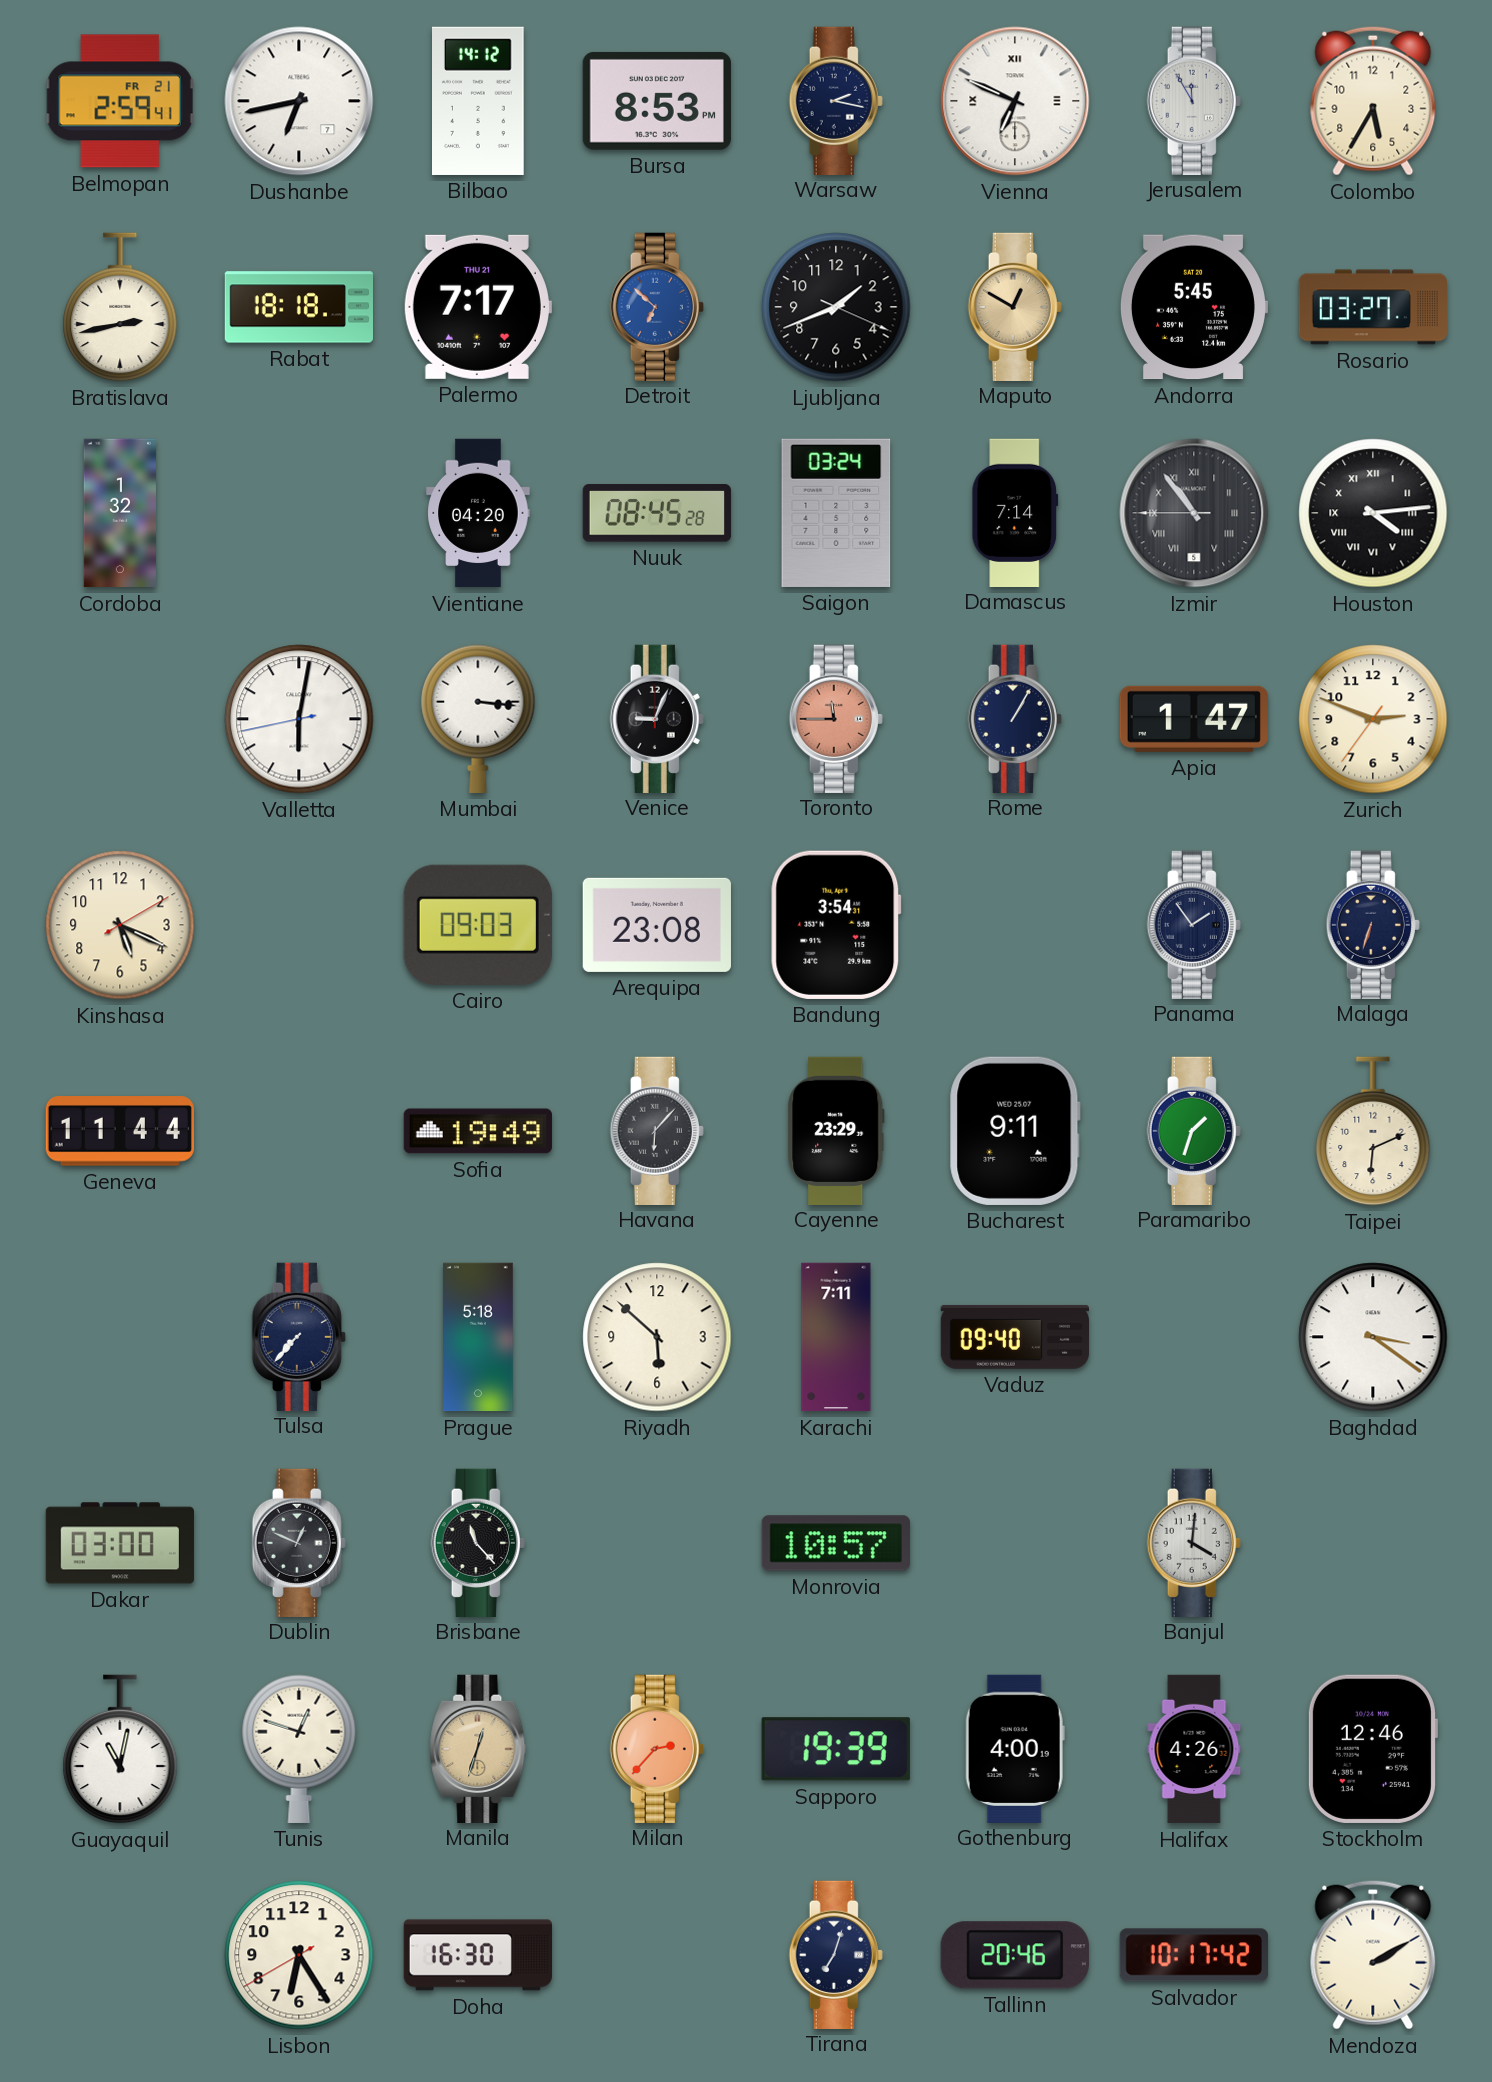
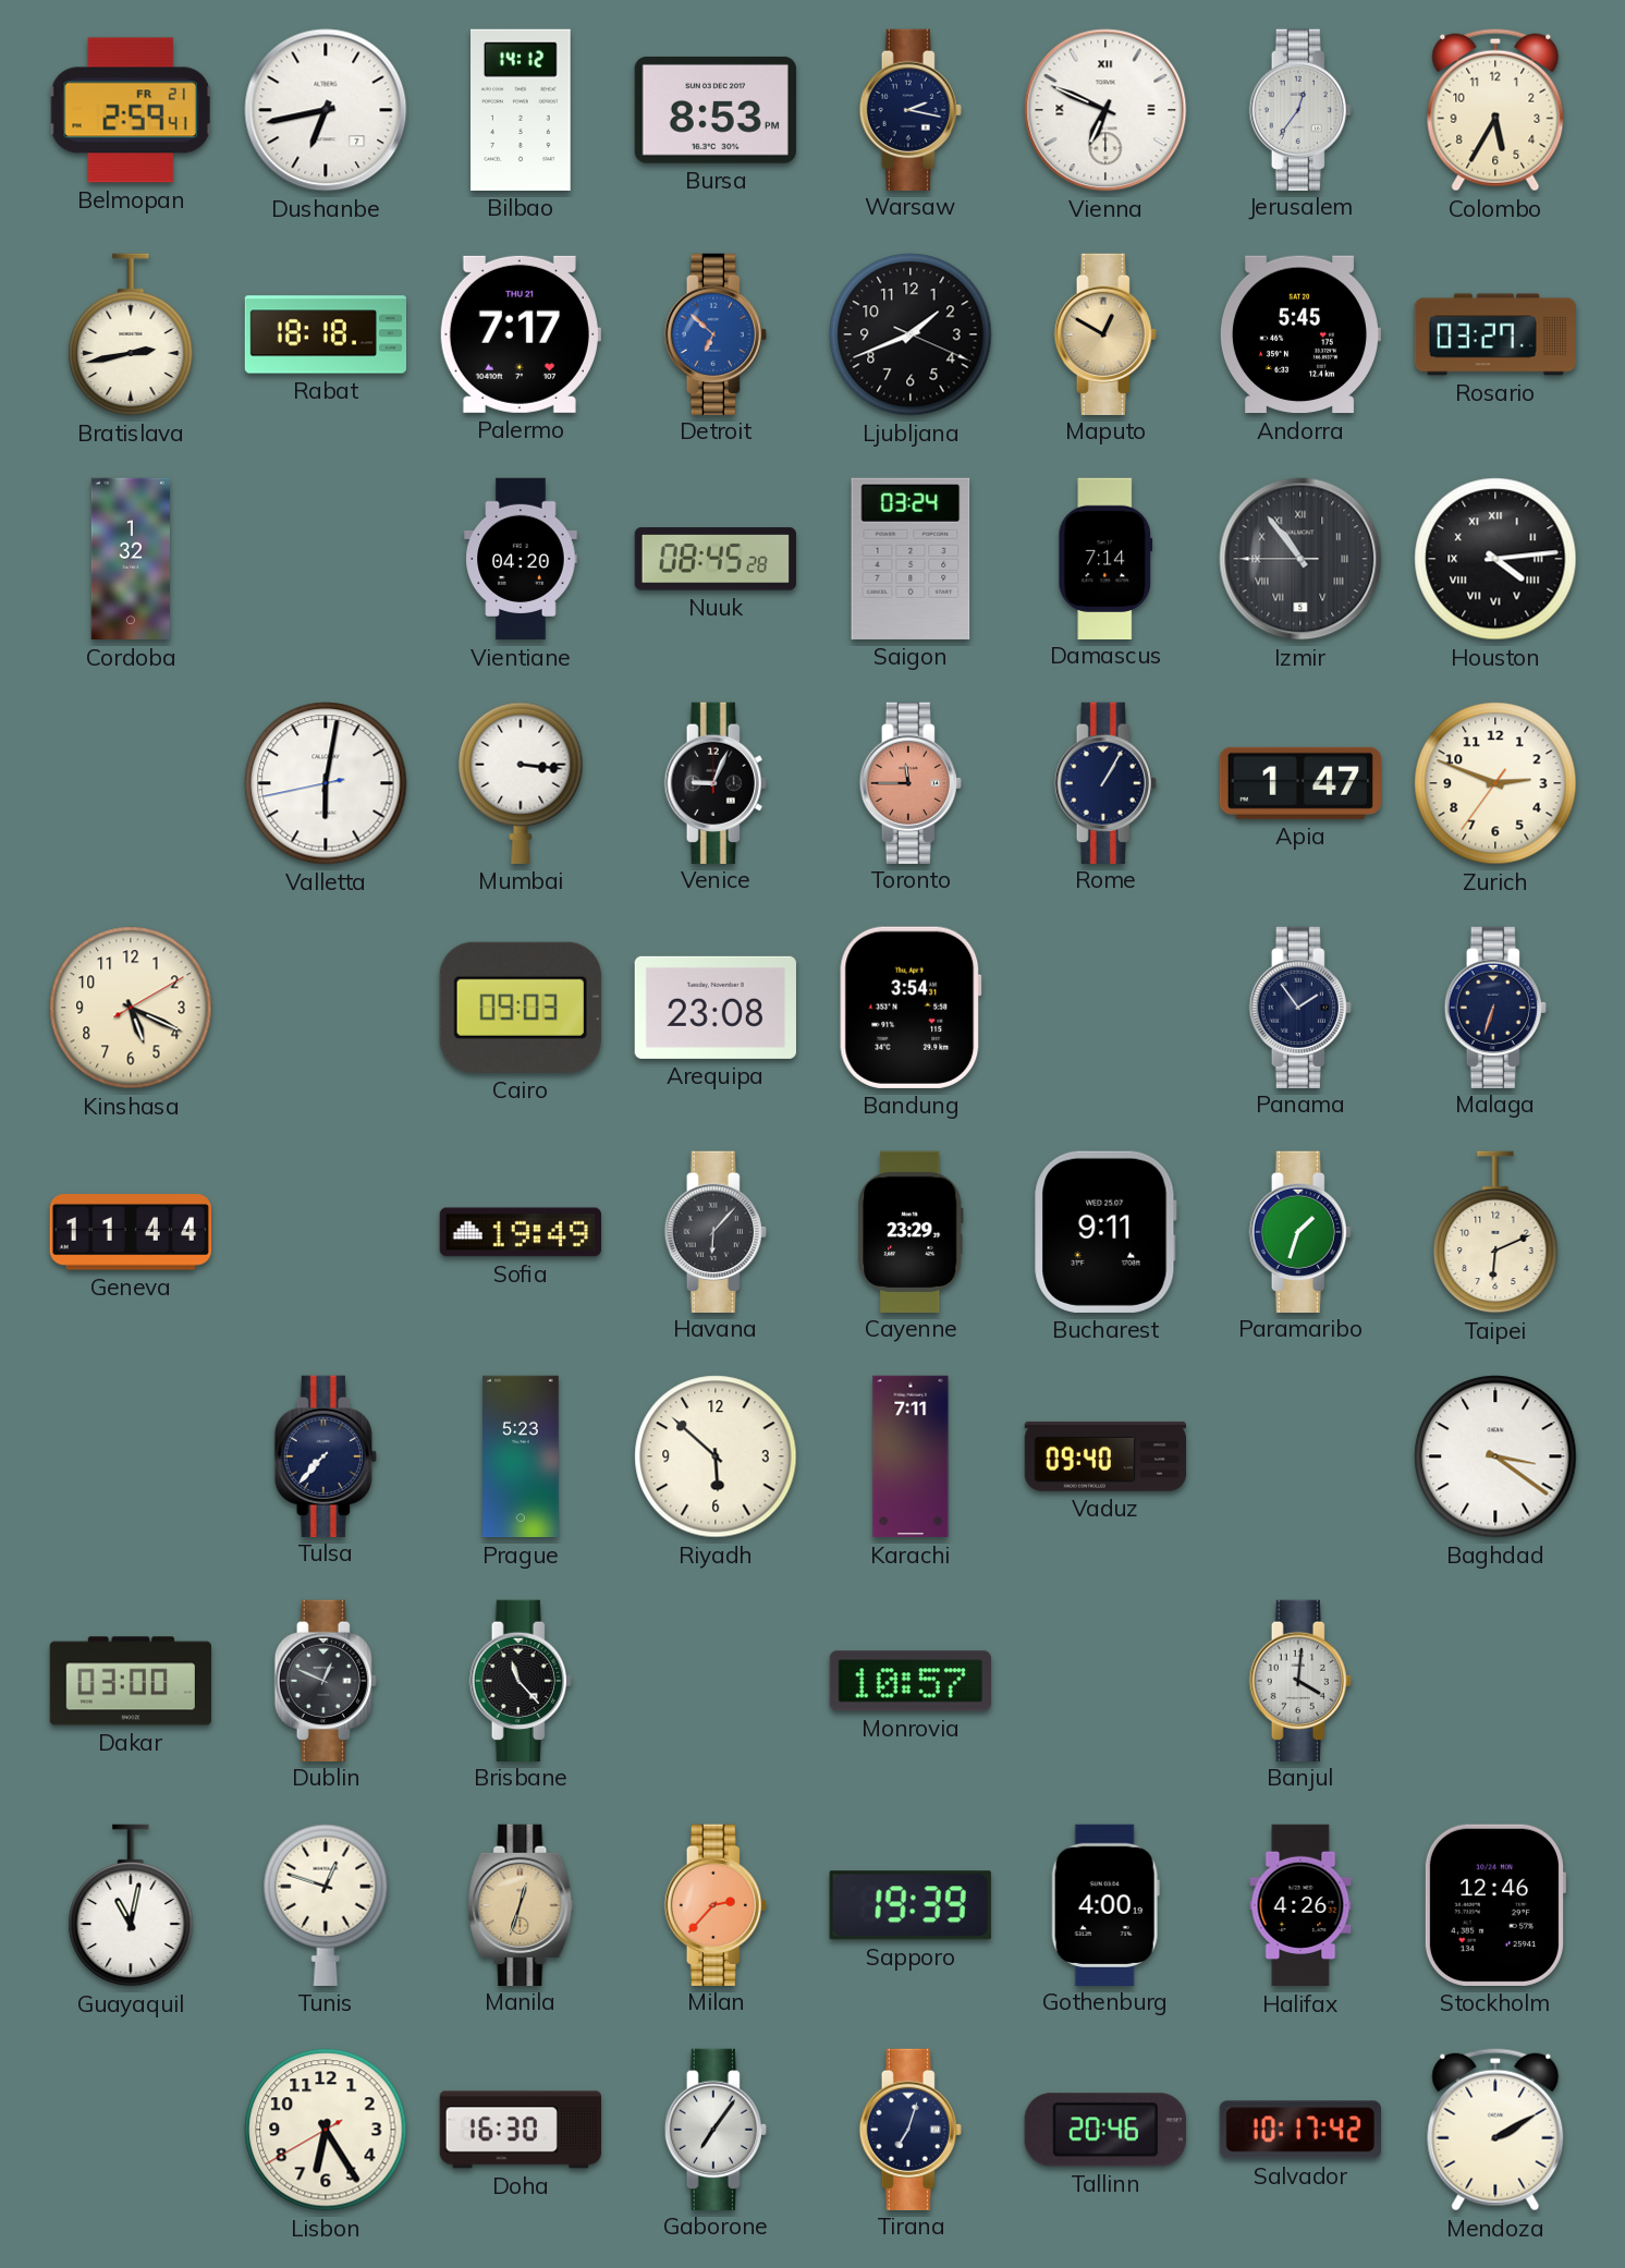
Jerusalem: 11:55 -> 12:36
Prague: 5:18 -> 5:23
Gaborone: none -> 7:06
